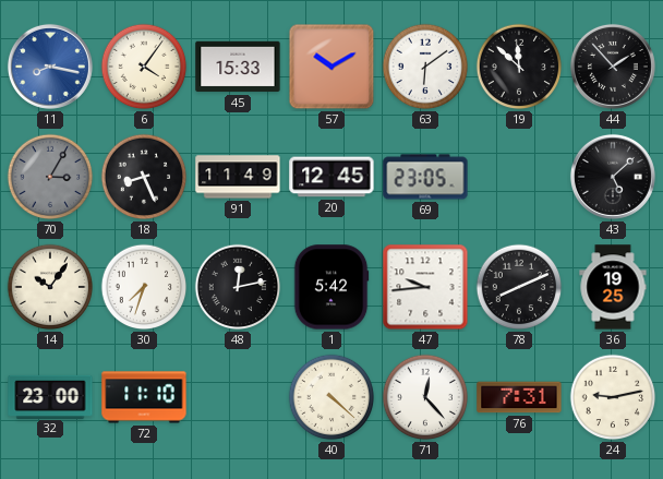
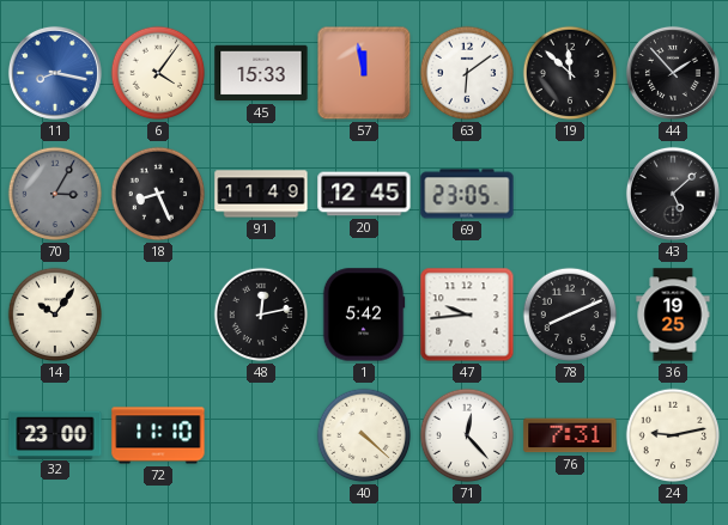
57: 10:10 -> 11:58
30: 7:33 -> none
